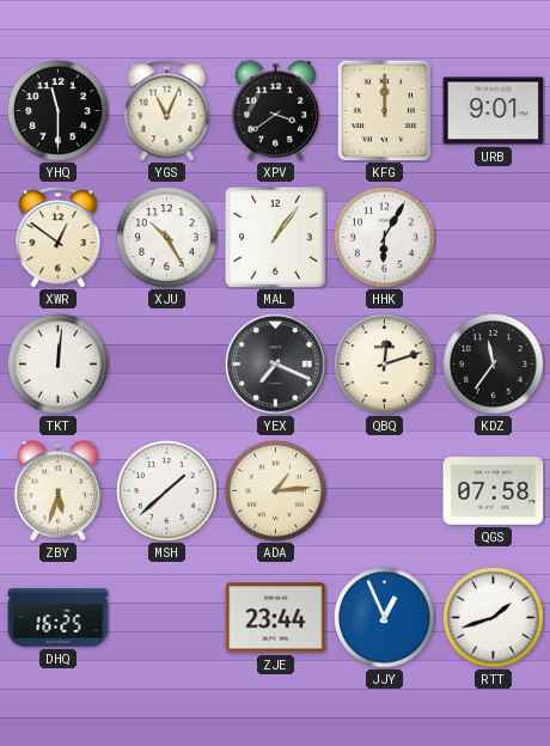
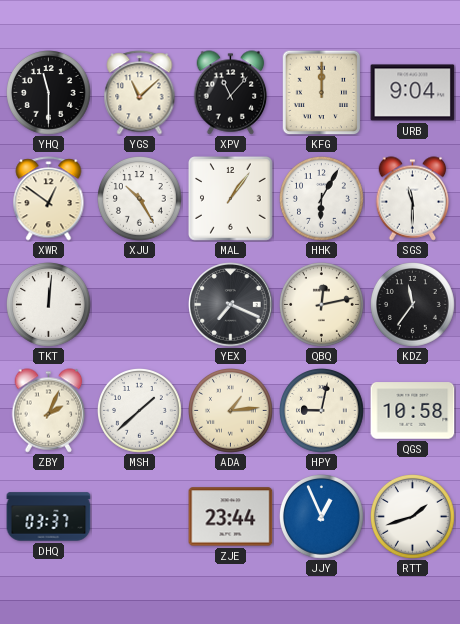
YGS: 11:04 -> 11:08
XPV: 3:39 -> 11:07
URB: 9:01 -> 9:04
SGS: none -> 11:30
QBQ: 12:12 -> 12:13
ZBY: 5:33 -> 2:04
HPY: none -> 9:02
QGS: 07:58 -> 10:58
DHQ: 16:25 -> 03:37
